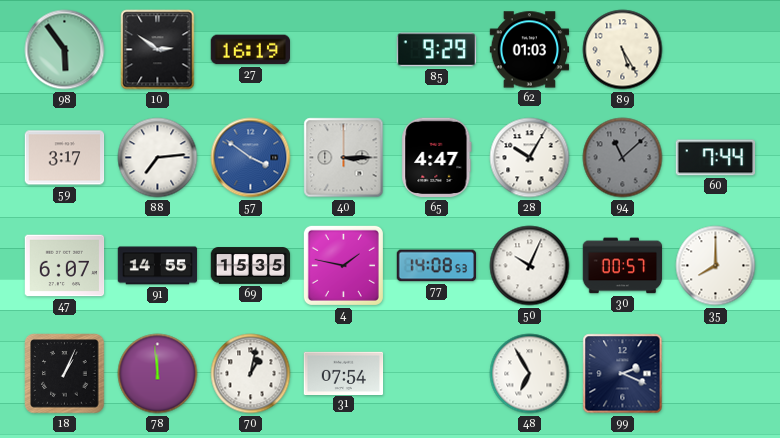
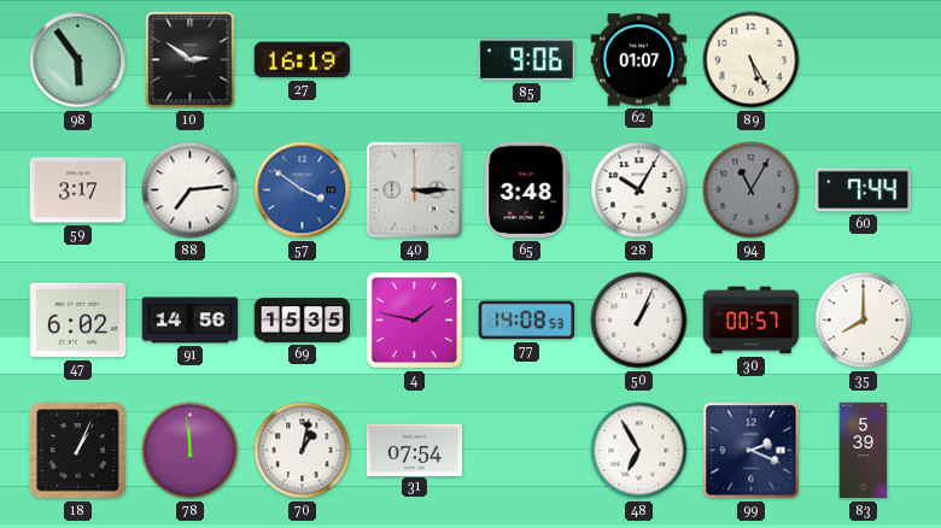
85: 9:29 -> 9:06
62: 01:03 -> 01:07
65: 4:47 -> 3:48
94: 11:08 -> 11:05
47: 6:07 -> 6:02
91: 14:55 -> 14:56
50: 10:04 -> 1:04
83: none -> 5:39
